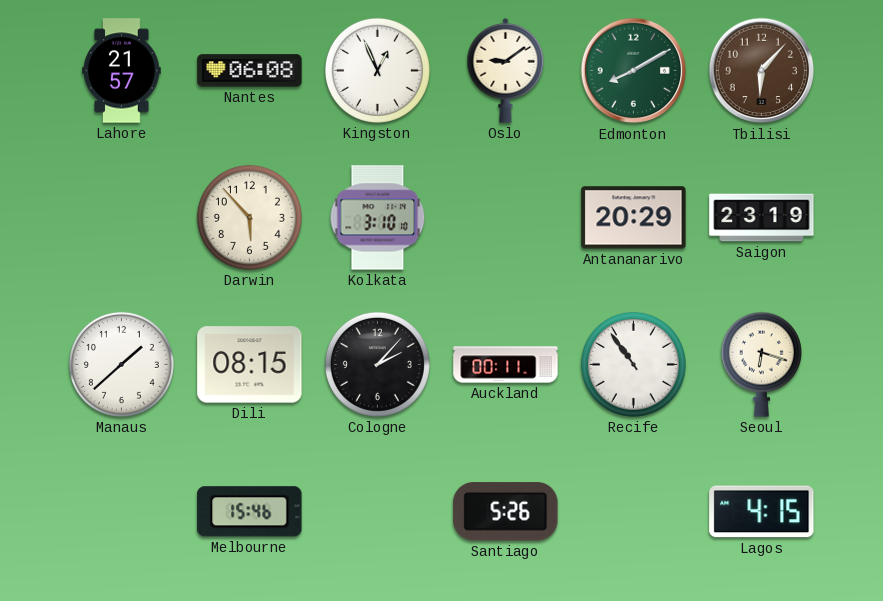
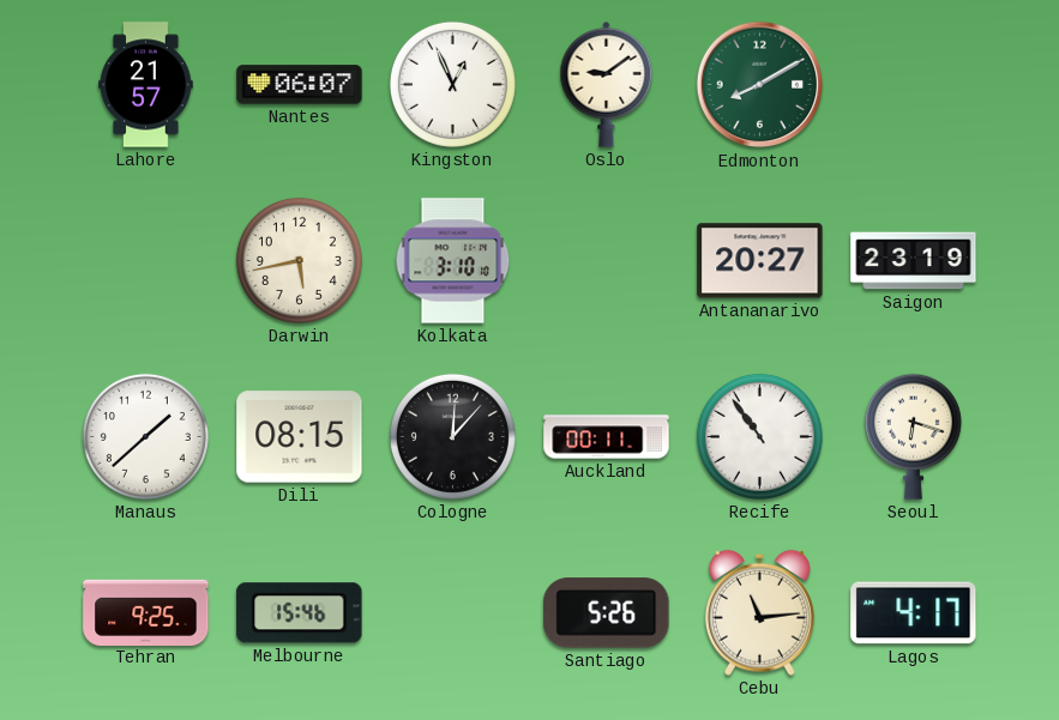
Nantes: 06:08 -> 06:07
Tbilisi: 6:07 -> none
Darwin: 5:53 -> 5:43
Antananarivo: 20:29 -> 20:27
Cologne: 2:07 -> 12:07
Tehran: none -> 9:25
Cebu: none -> 11:14
Lagos: 4:15 -> 4:17
